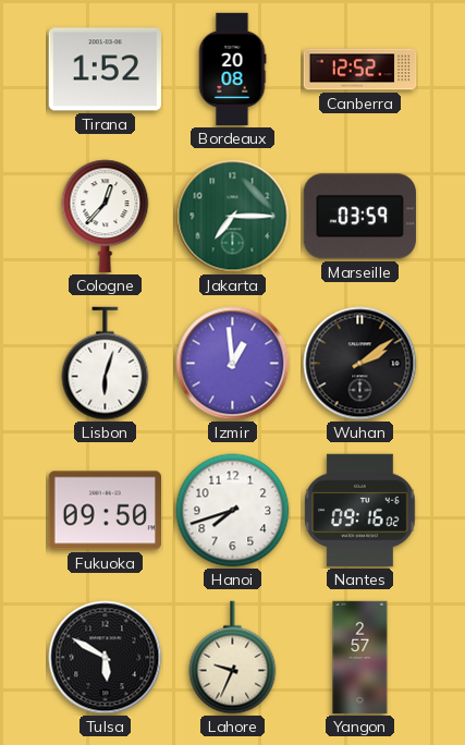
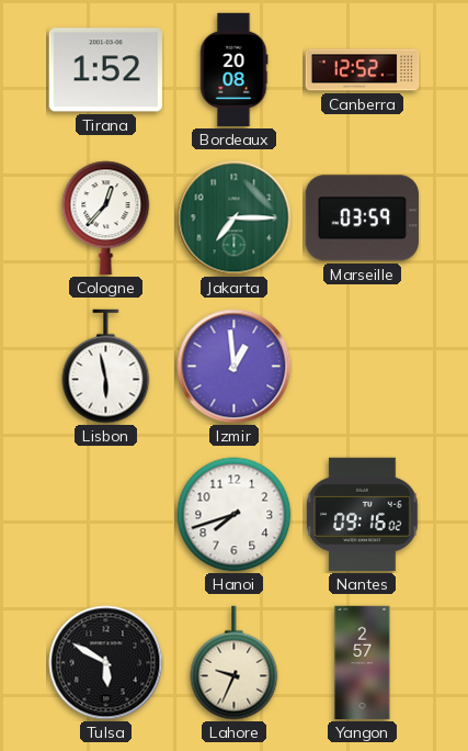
Lisbon: 6:03 -> 5:58
Wuhan: 2:09 -> none
Fukuoka: 09:50 -> none
